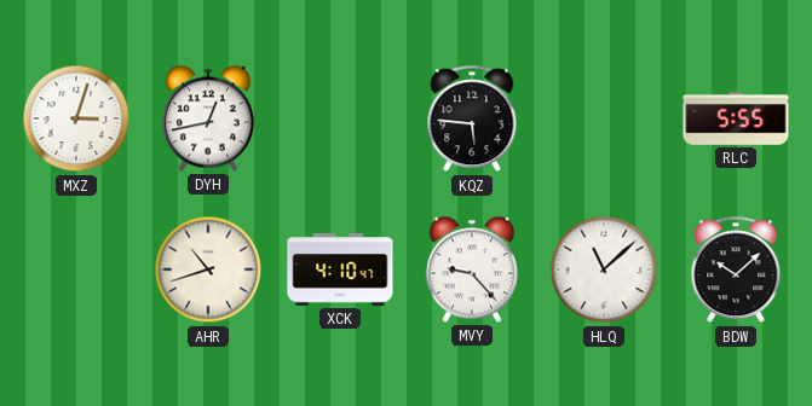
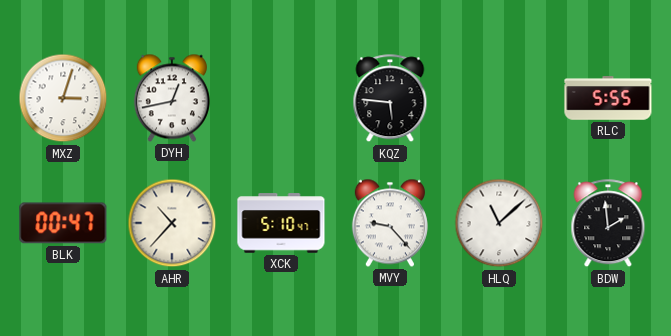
BLK: none -> 00:47
AHR: 10:42 -> 10:37
XCK: 4:10 -> 5:10
BDW: 10:08 -> 1:59
